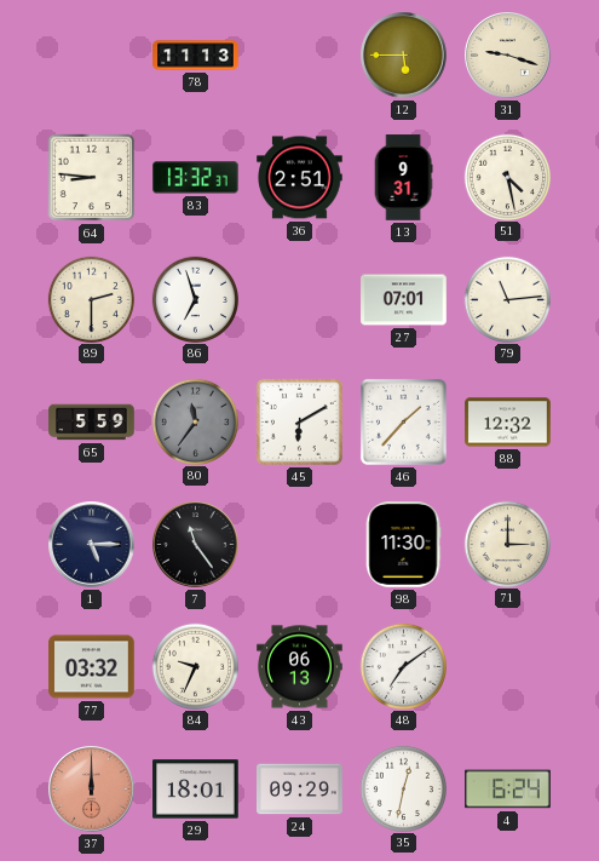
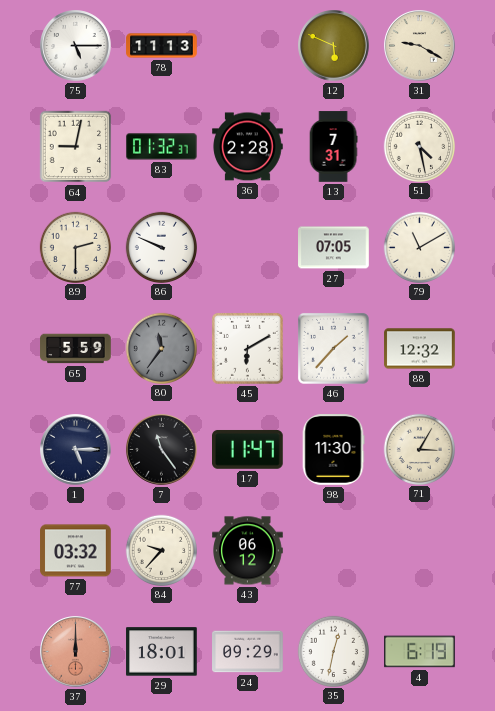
75: none -> 5:15
12: 5:45 -> 5:49
31: 9:18 -> 9:20
64: 8:46 -> 9:02
83: 13:32 -> 01:32
36: 2:51 -> 2:28
13: 9:31 -> 7:31
86: 6:57 -> 9:49
27: 07:01 -> 07:05
79: 11:14 -> 11:10
17: none -> 11:47
71: 3:00 -> 3:05
84: 9:34 -> 9:37
43: 06:13 -> 06:12
48: 7:09 -> none
4: 6:24 -> 6:19
